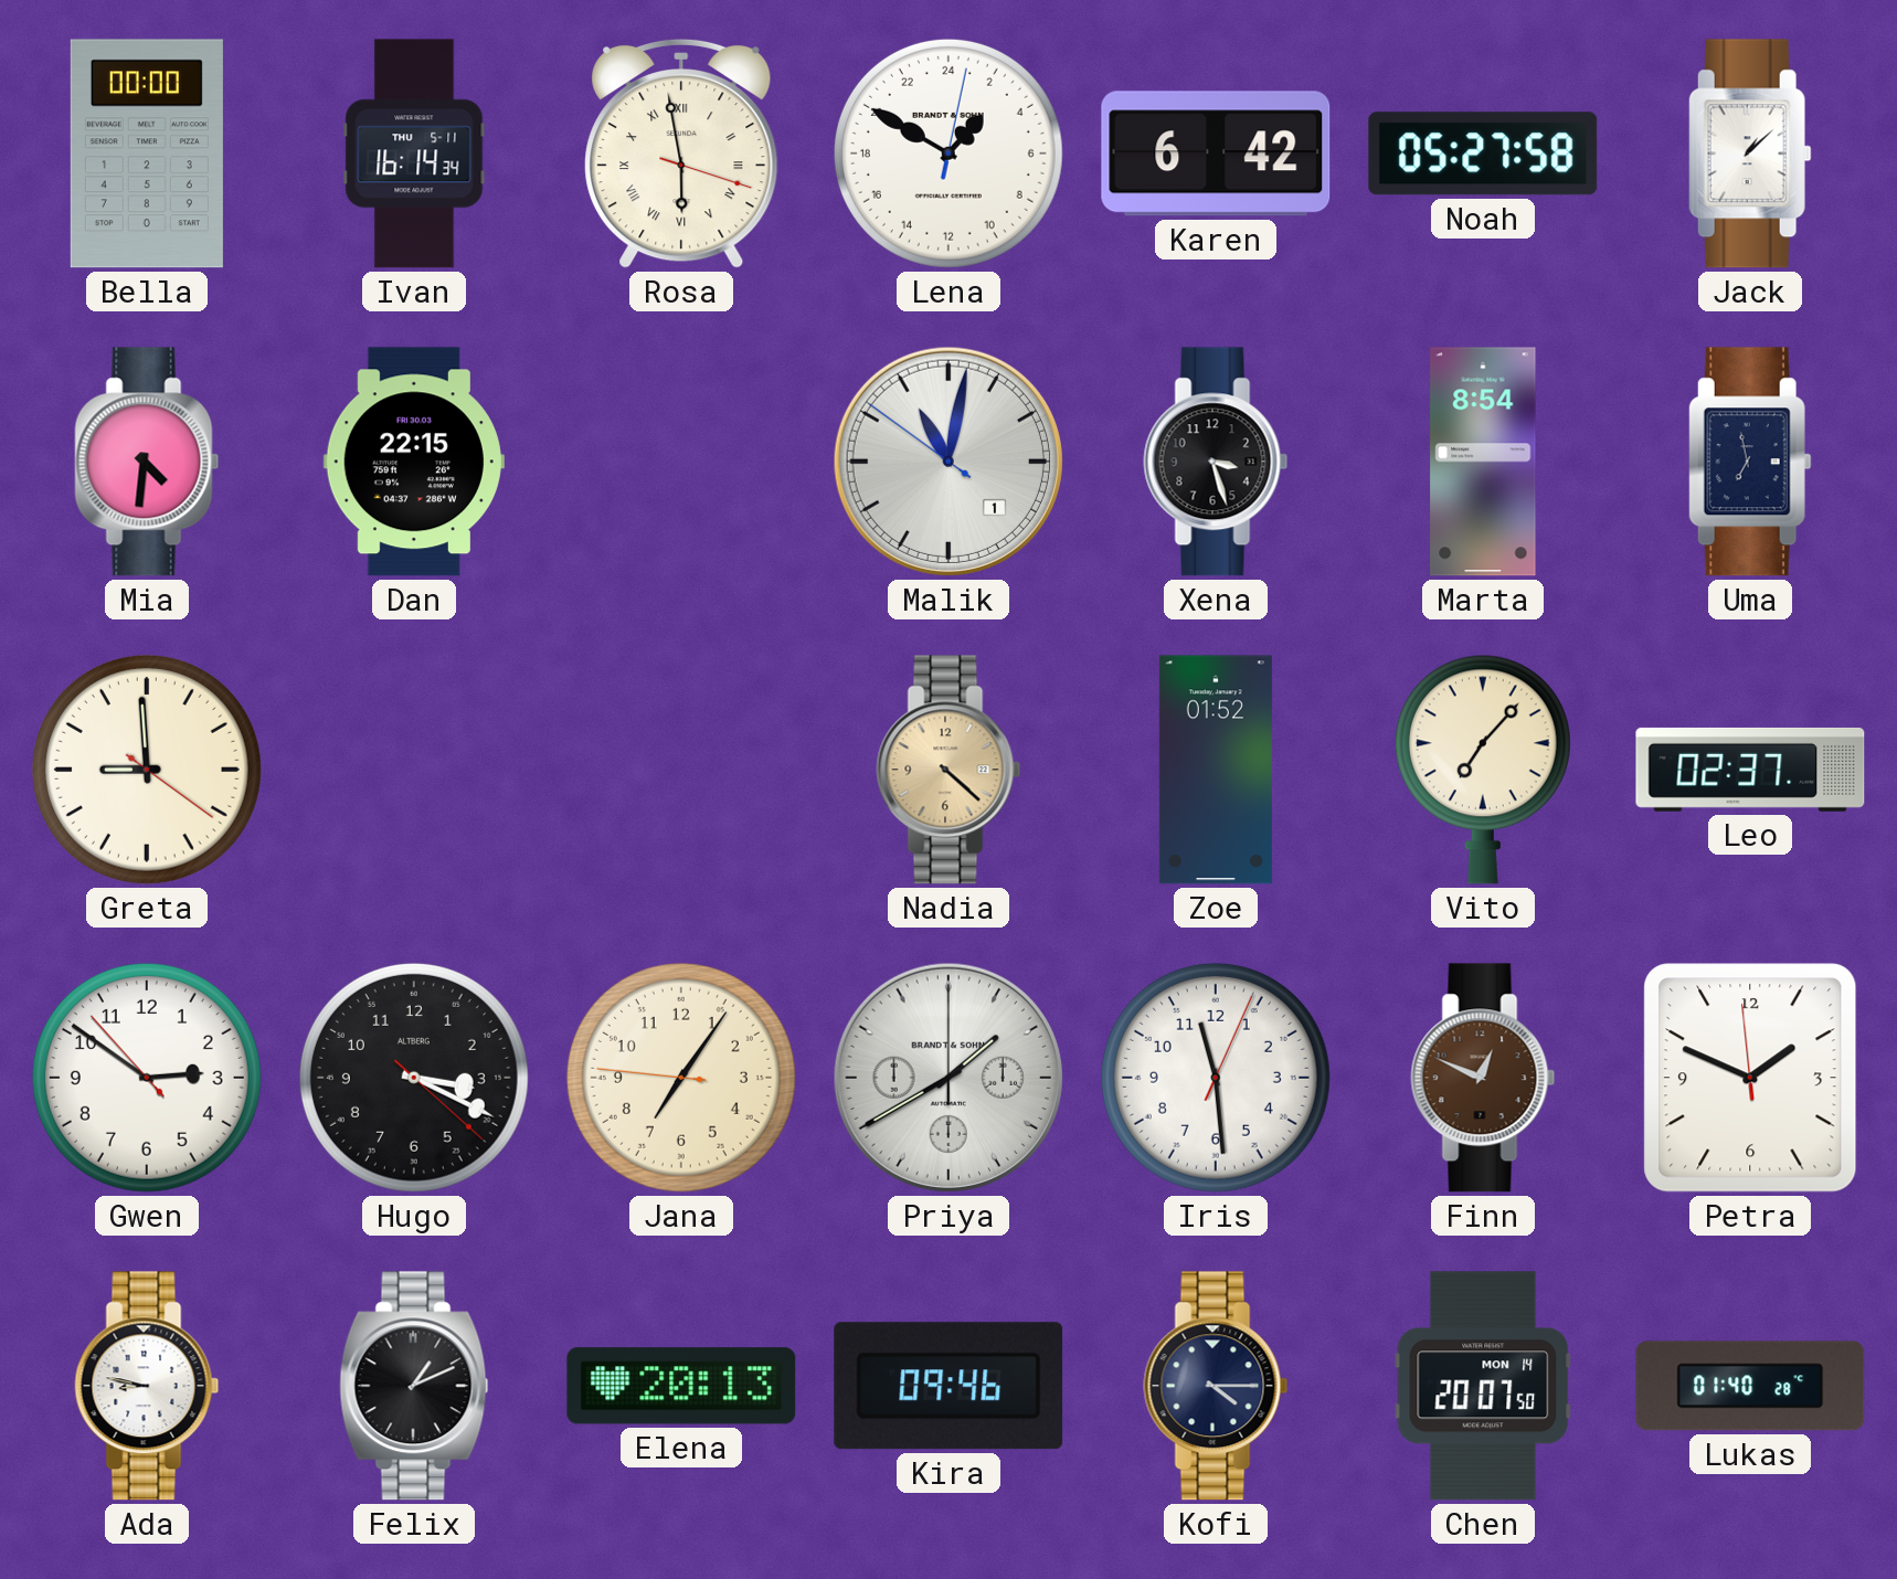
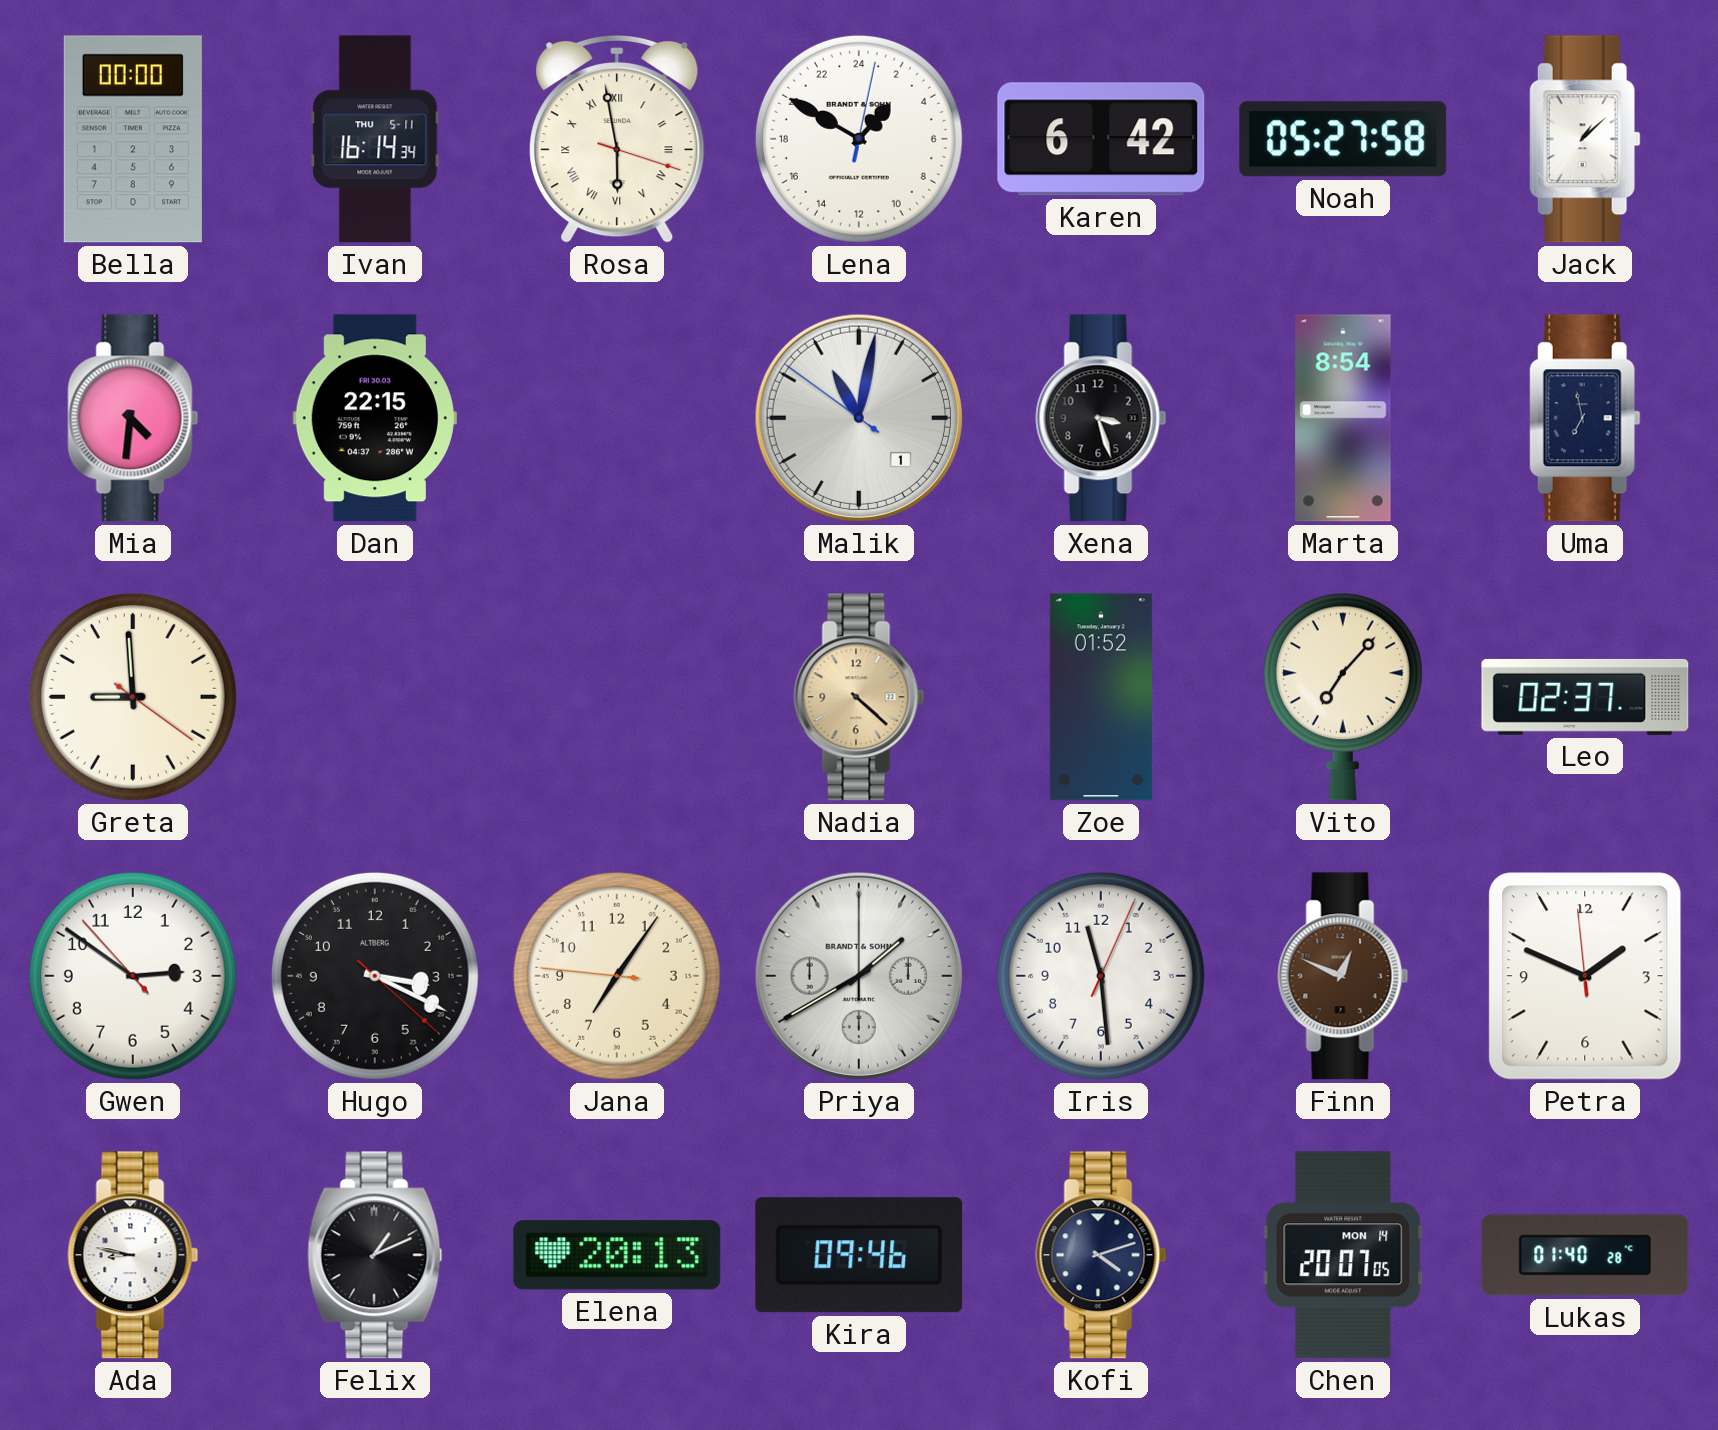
Kofi: 4:15 -> 4:12
Chen: 20:07:50 -> 20:07:05
